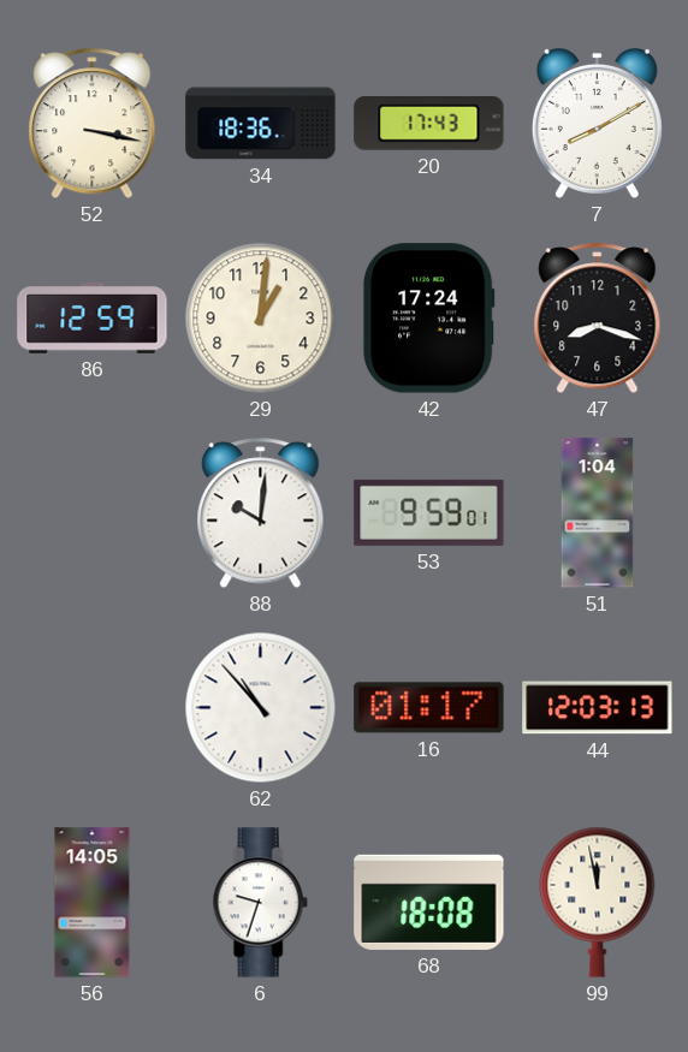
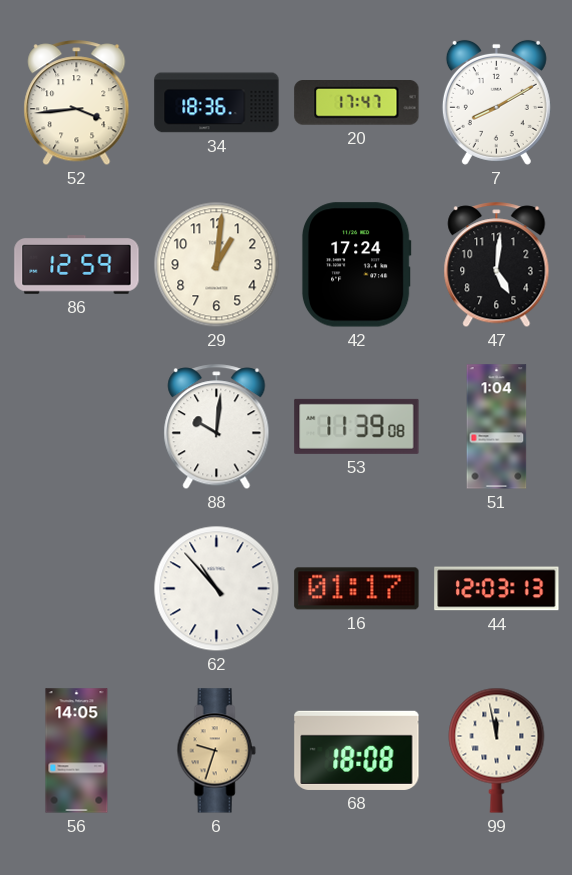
52: 3:17 -> 3:44
20: 17:43 -> 17:47
47: 8:18 -> 5:01
53: 9:59 -> 11:39
6 dial: white -> champagne
